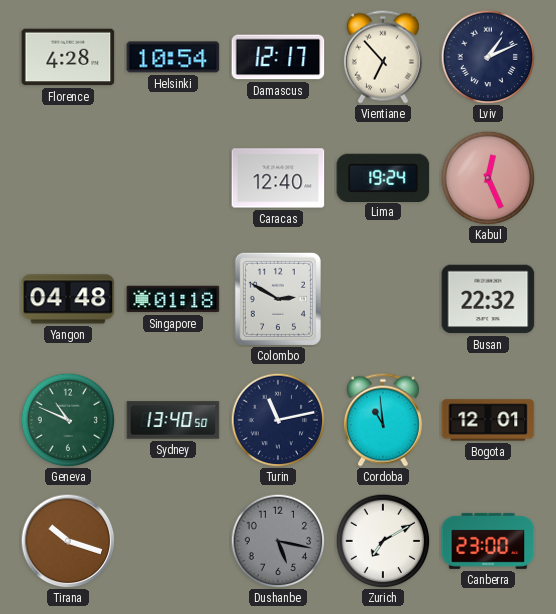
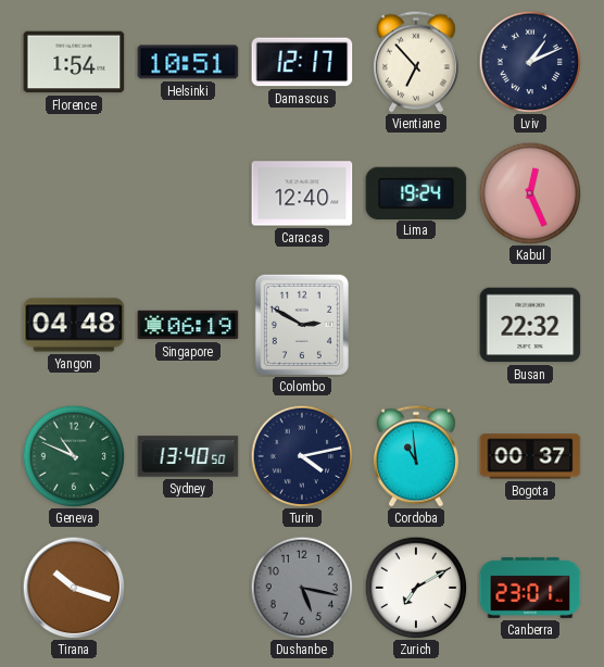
Florence: 4:28 -> 1:54
Helsinki: 10:54 -> 10:51
Singapore: 01:18 -> 06:19
Turin: 11:13 -> 4:13
Bogota: 12:01 -> 00:37
Canberra: 23:00 -> 23:01
